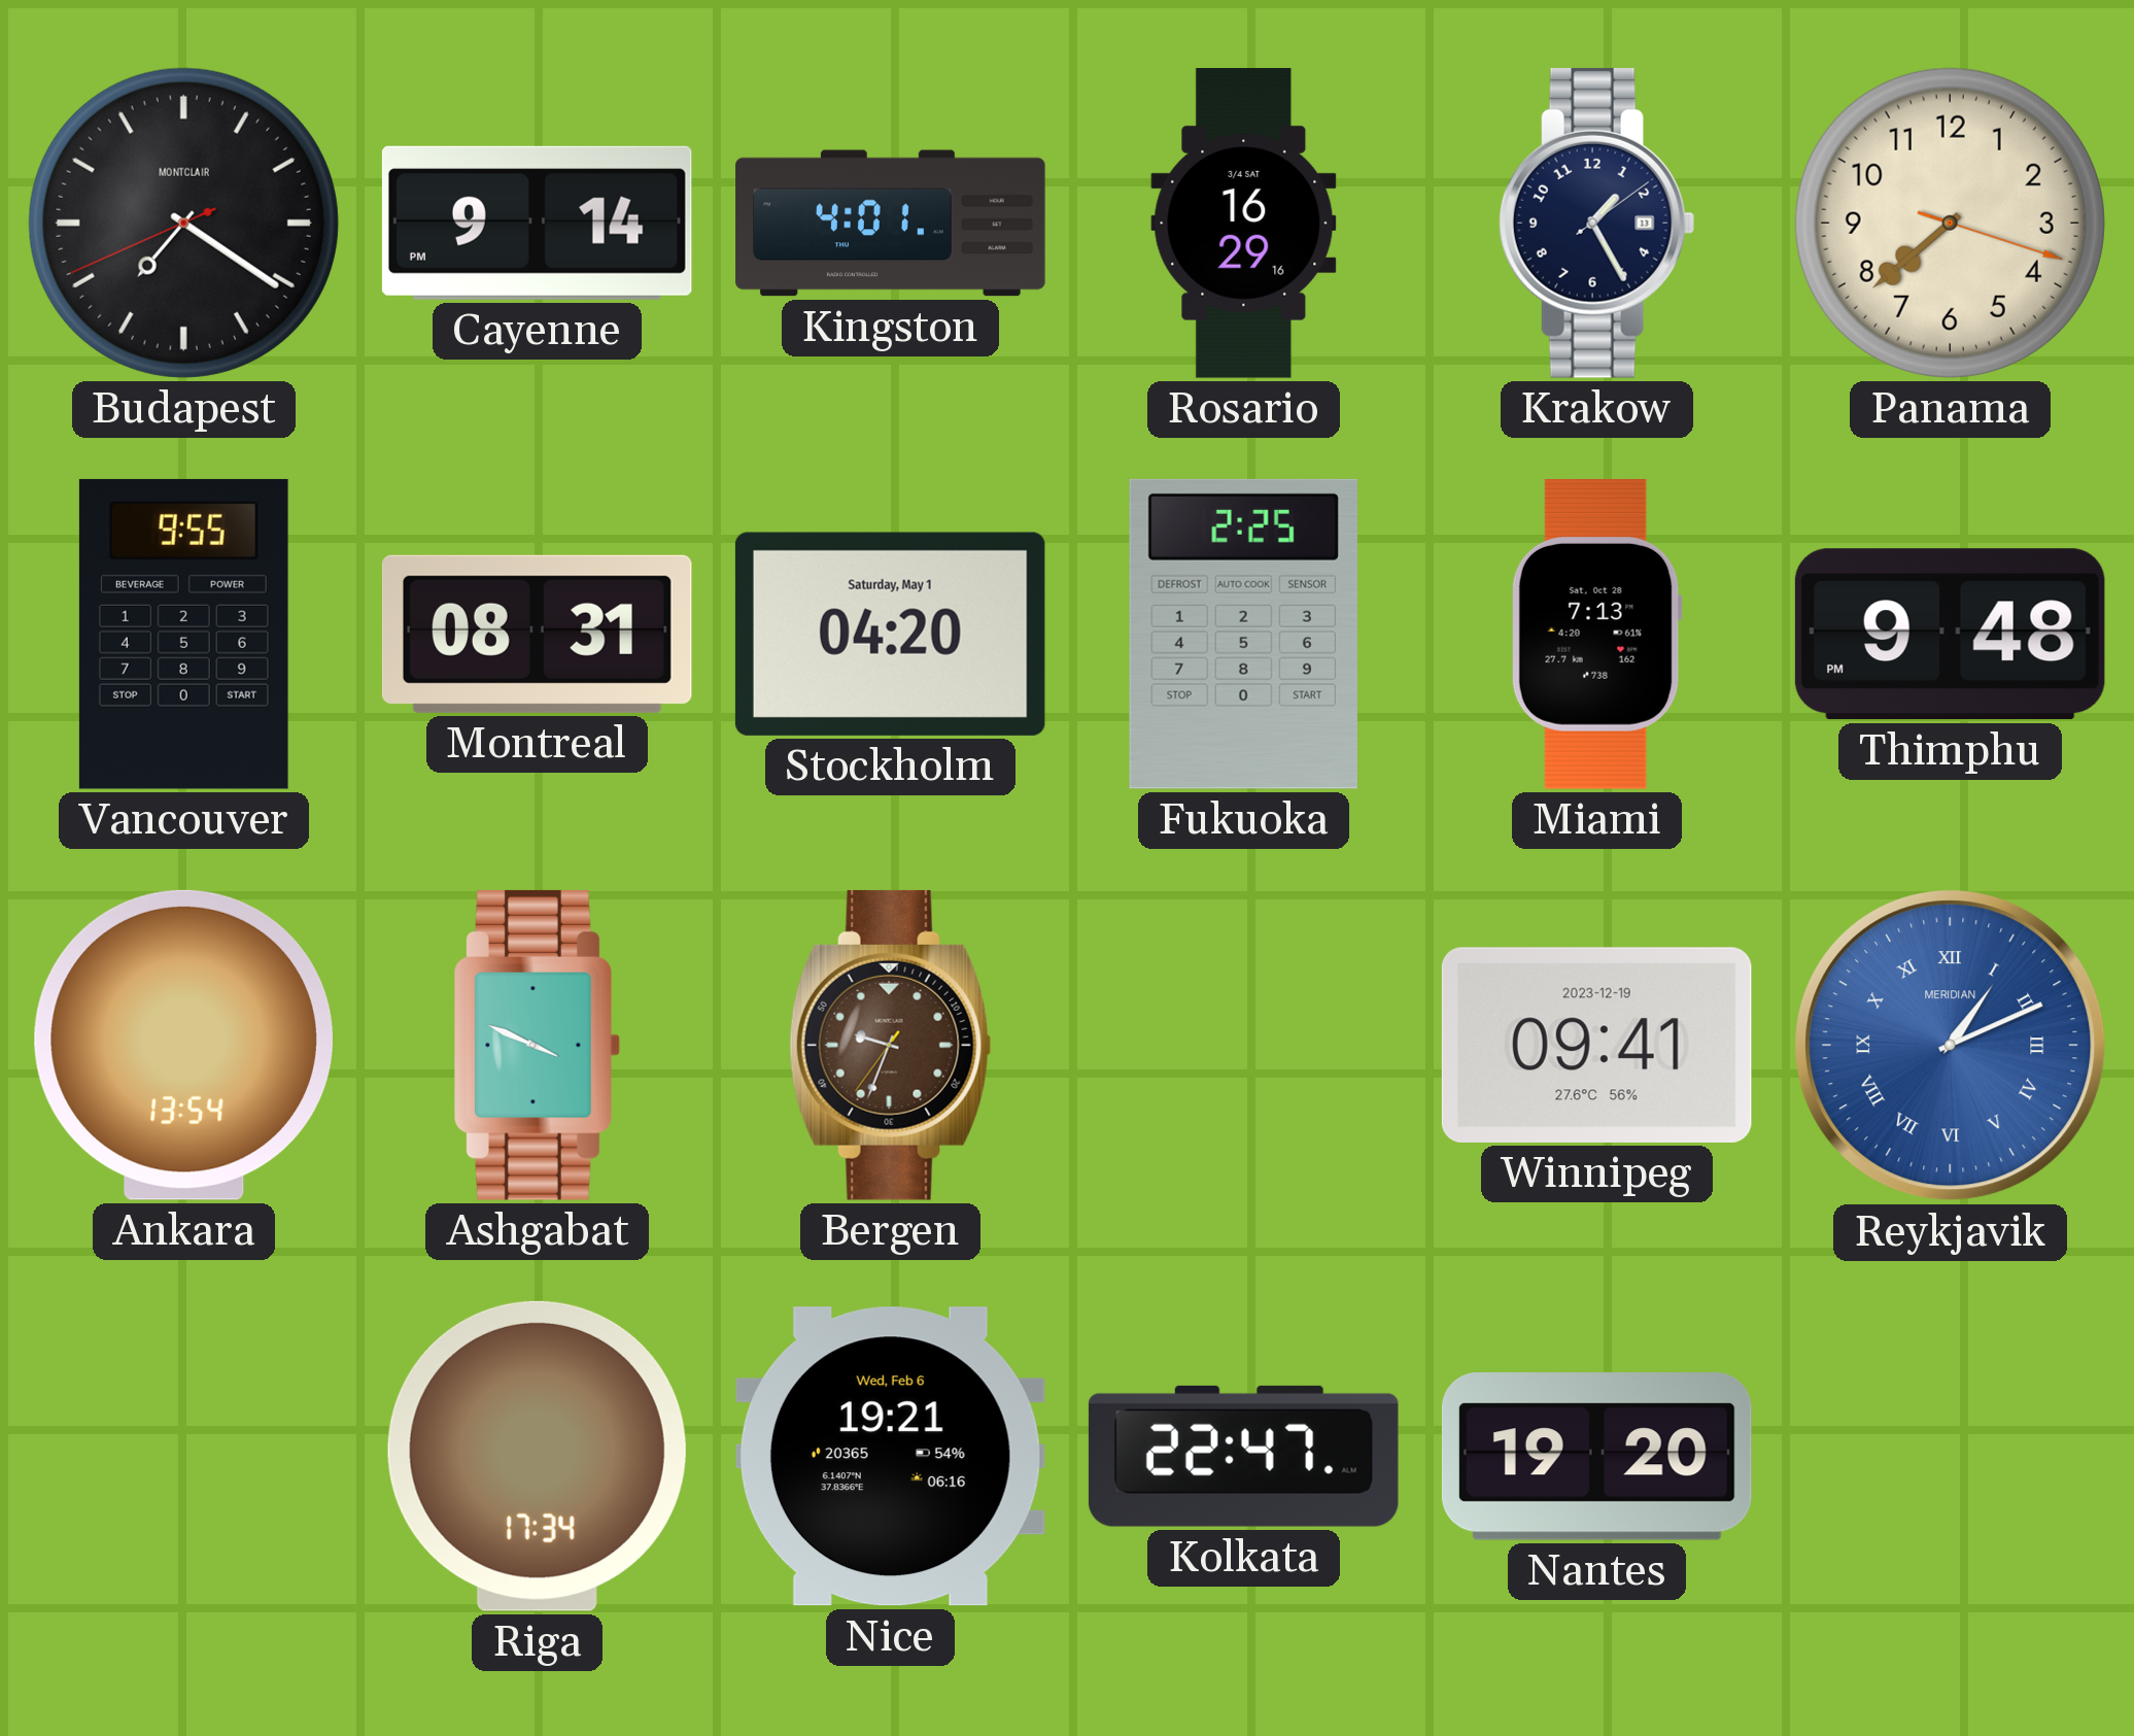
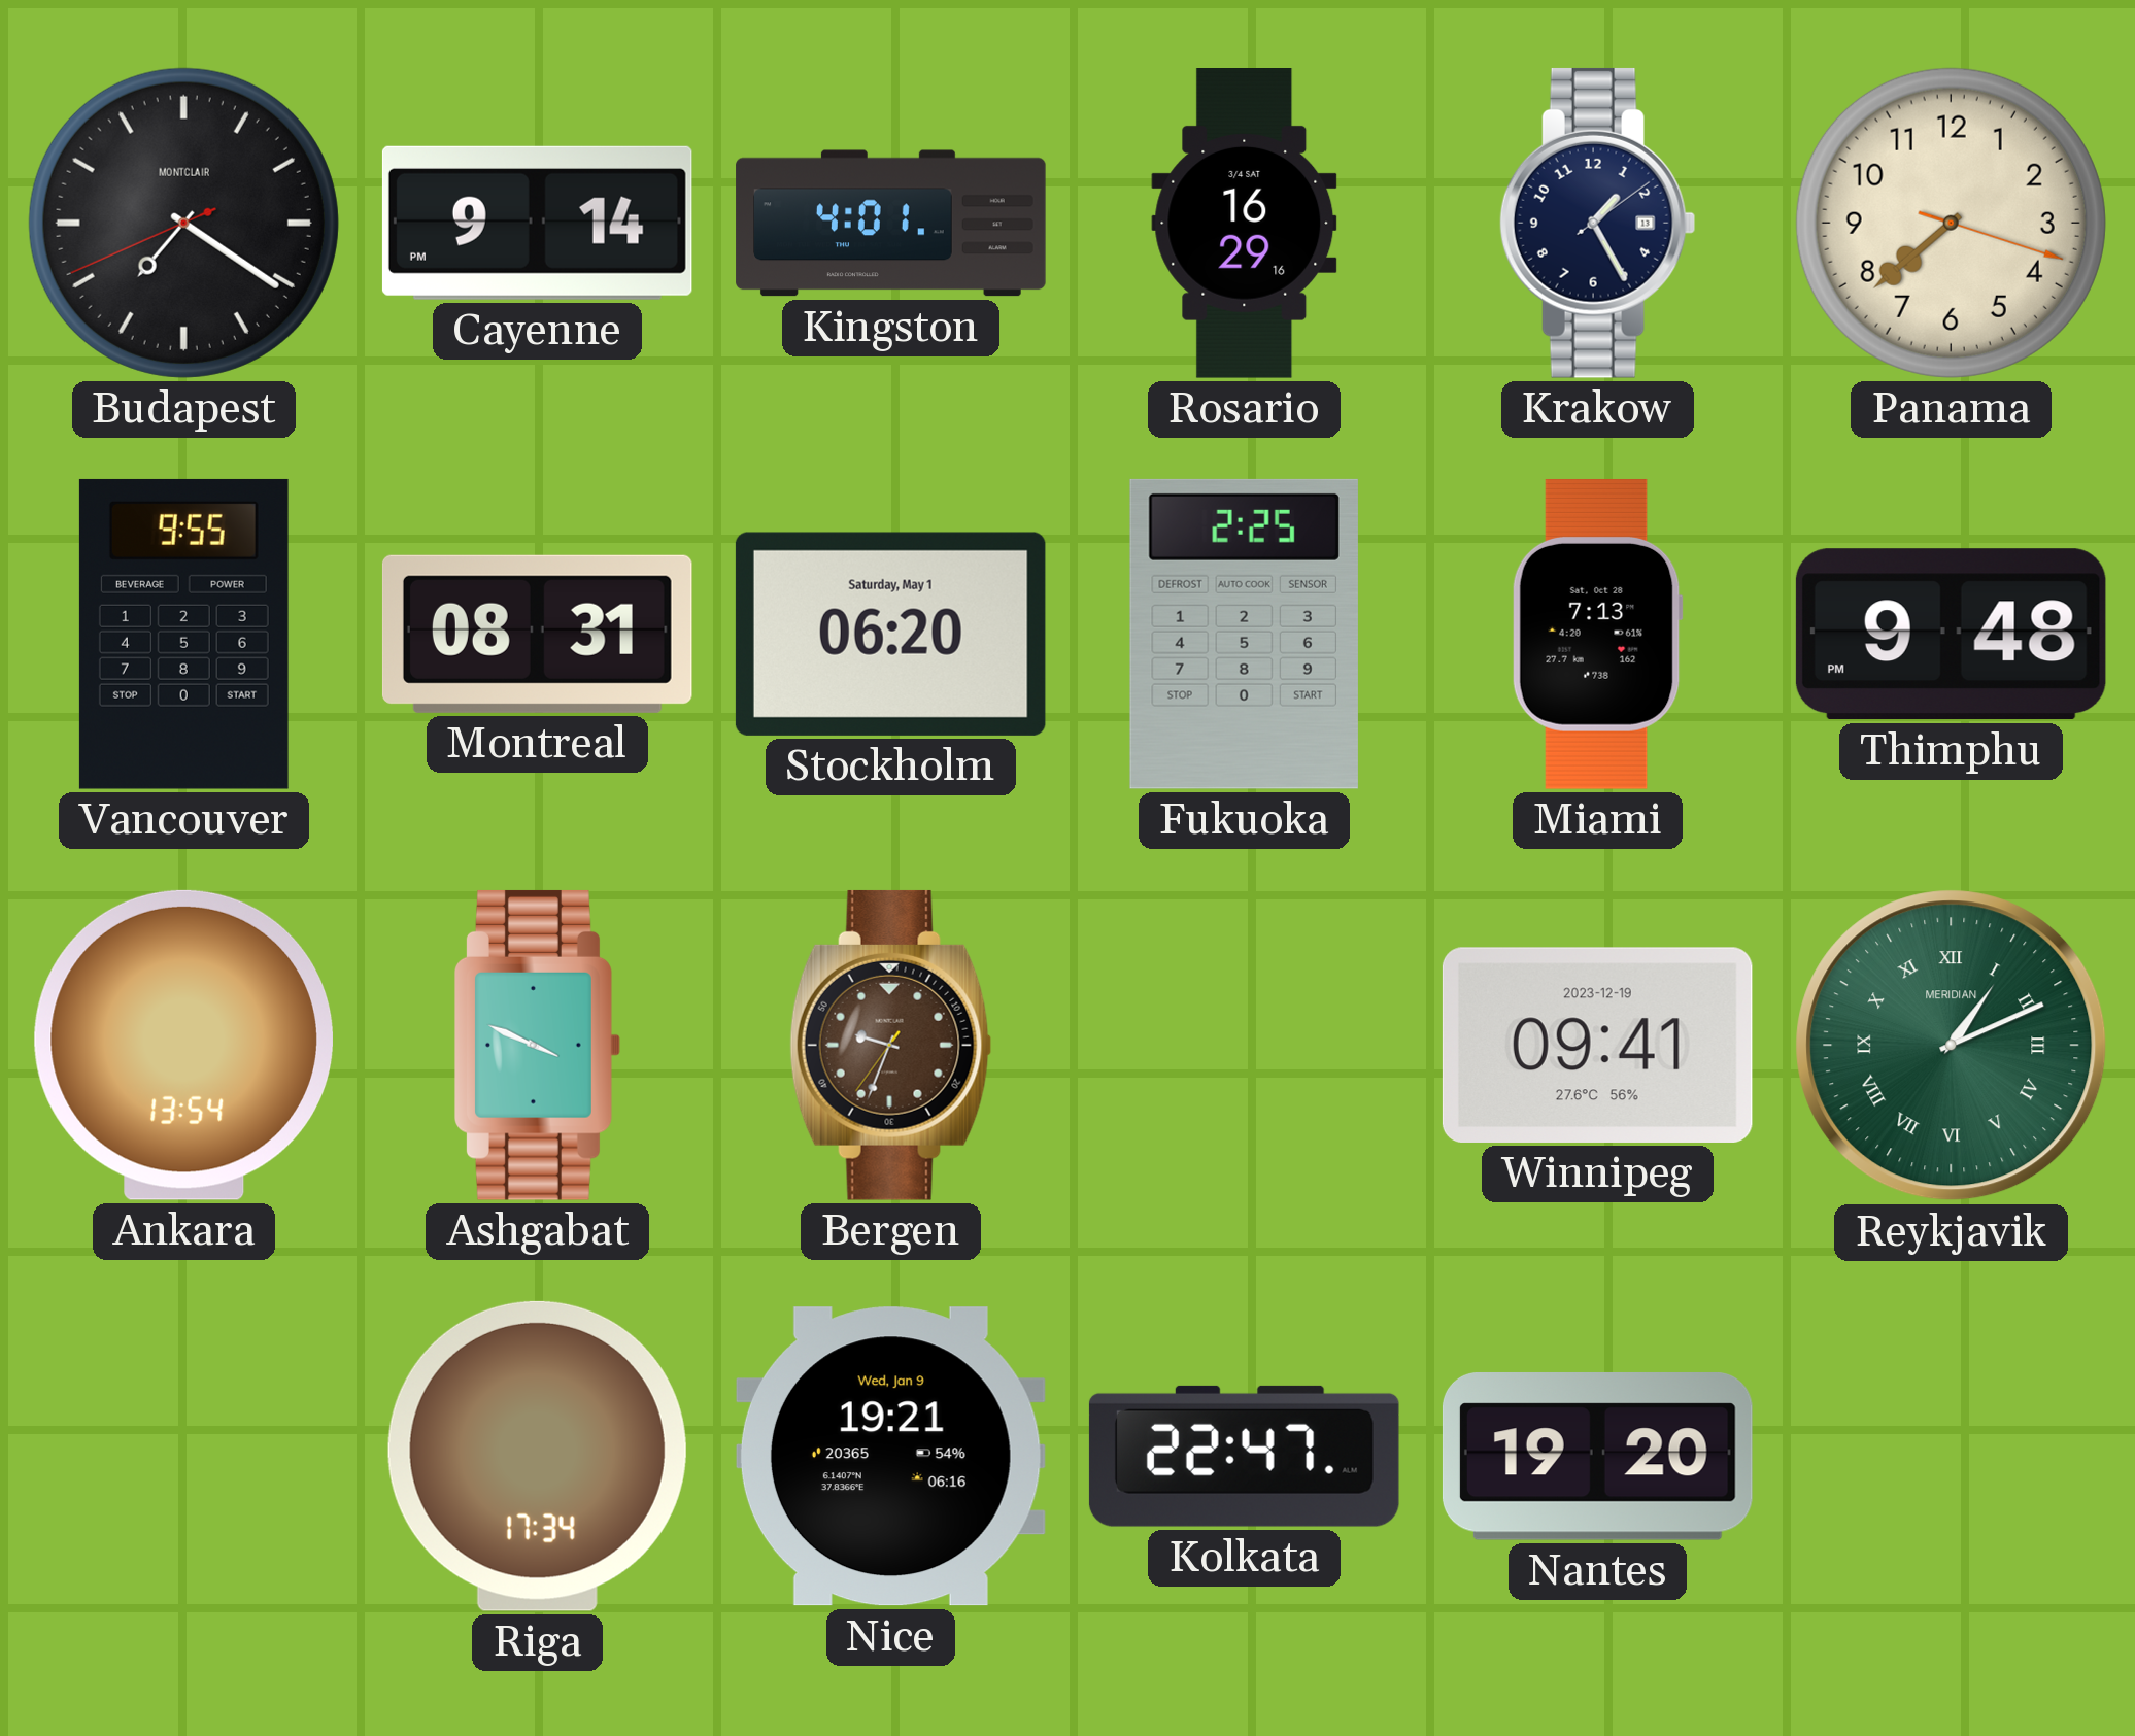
Stockholm: 04:20 -> 06:20
Reykjavik dial: blue -> green
Nice date: Wed, Feb 6 -> Wed, Jan 9
